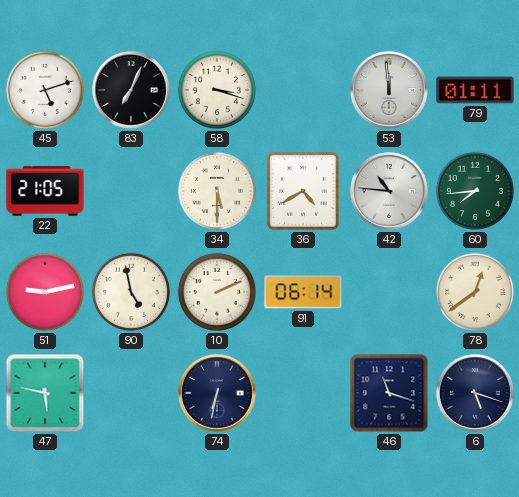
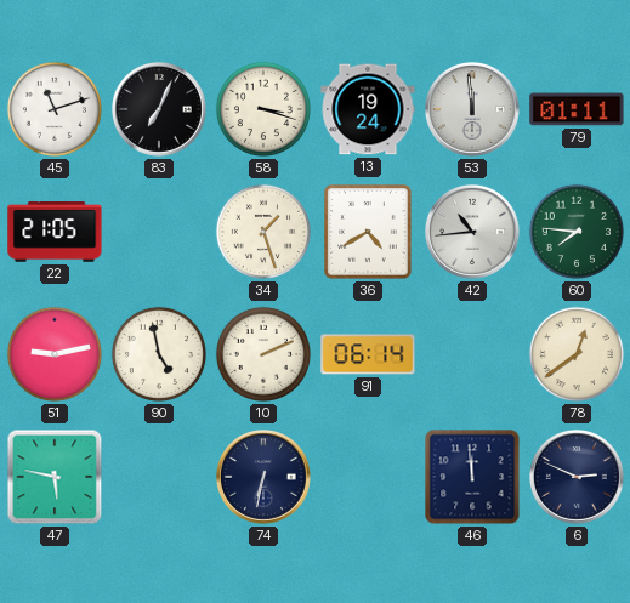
45: 5:12 -> 11:12
13: none -> 19:24
34: 5:30 -> 1:27
42: 10:46 -> 10:44
60: 7:44 -> 7:46
46: 11:18 -> 11:59
6: 5:18 -> 2:49
